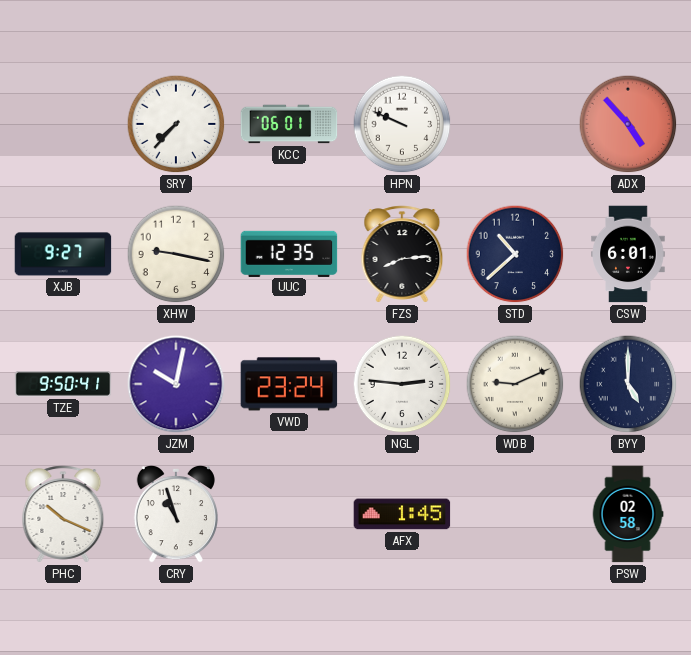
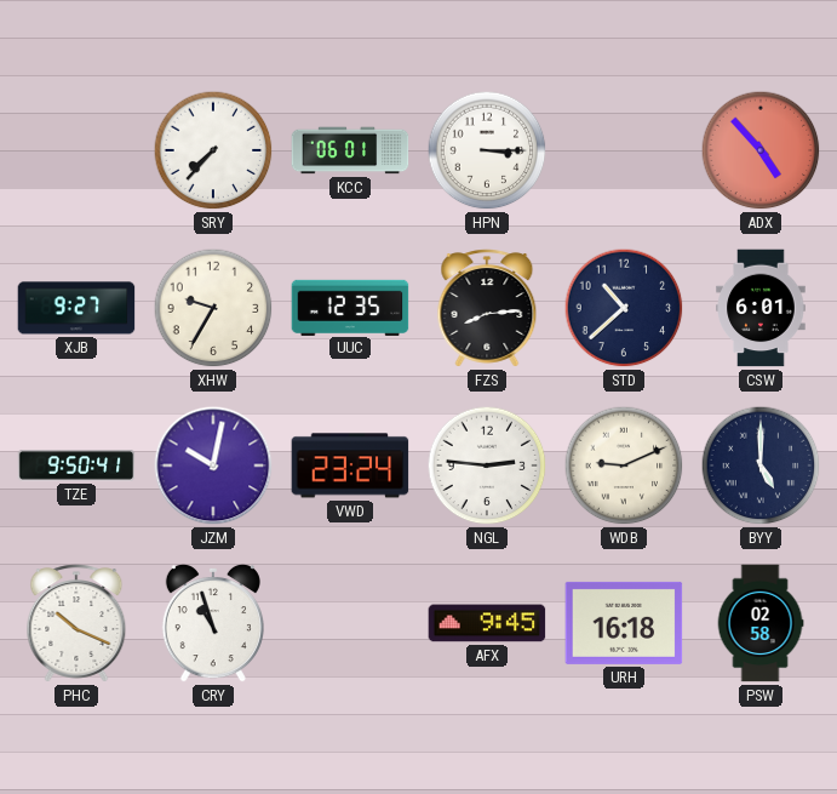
HPN: 9:49 -> 3:15
XHW: 9:17 -> 9:35
AFX: 1:45 -> 9:45
URH: none -> 16:18
